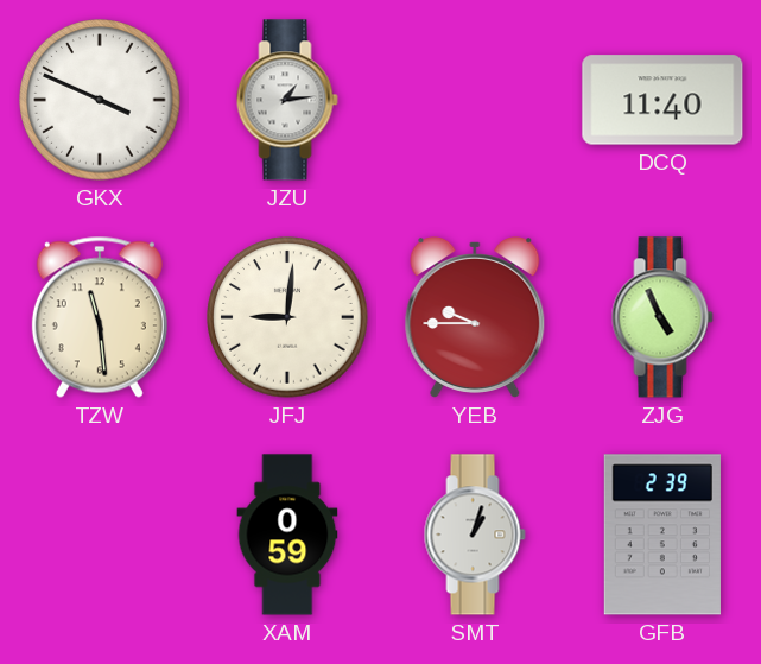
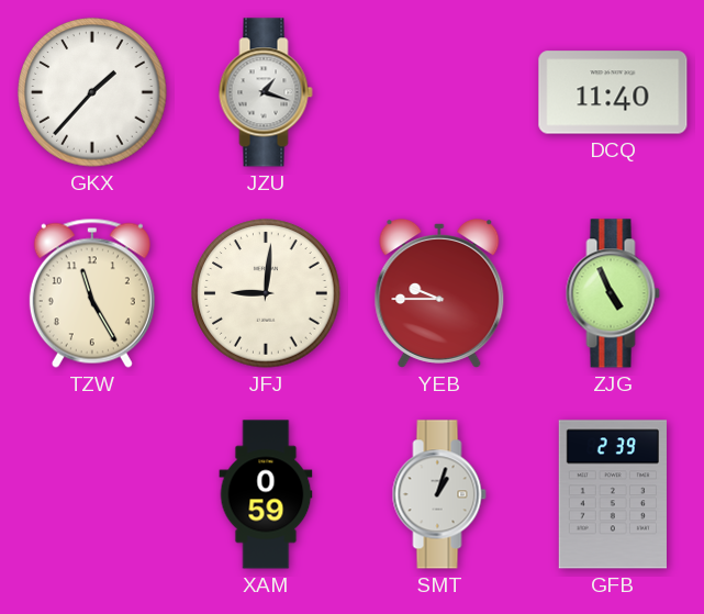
GKX: 3:49 -> 1:37
JZU: 1:14 -> 1:18
TZW: 11:29 -> 11:25
